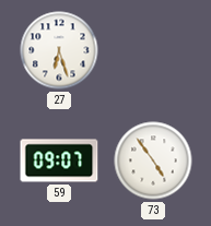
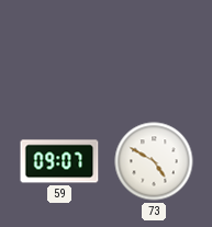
27: 6:27 -> none
73: 4:54 -> 4:50
